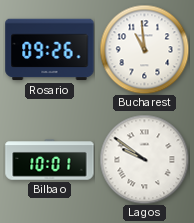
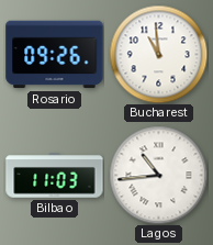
Bilbao: 10:01 -> 11:03
Lagos: 9:51 -> 10:44
